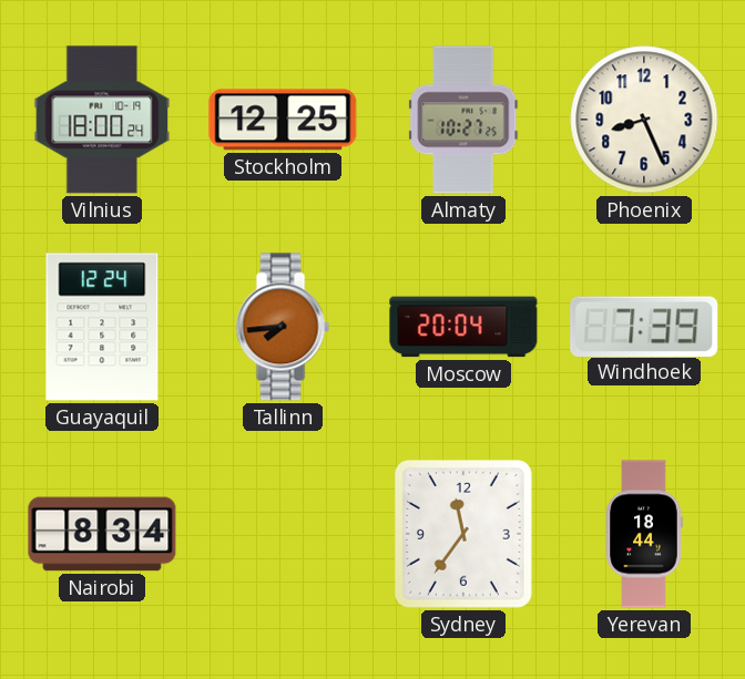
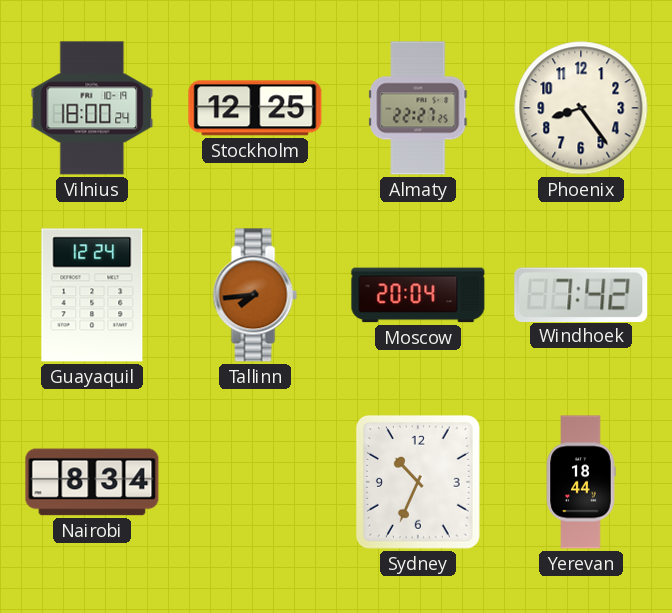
Almaty: 10:27 -> 22:27
Phoenix: 8:26 -> 8:24
Windhoek: 7:39 -> 7:42
Sydney: 11:36 -> 10:34
